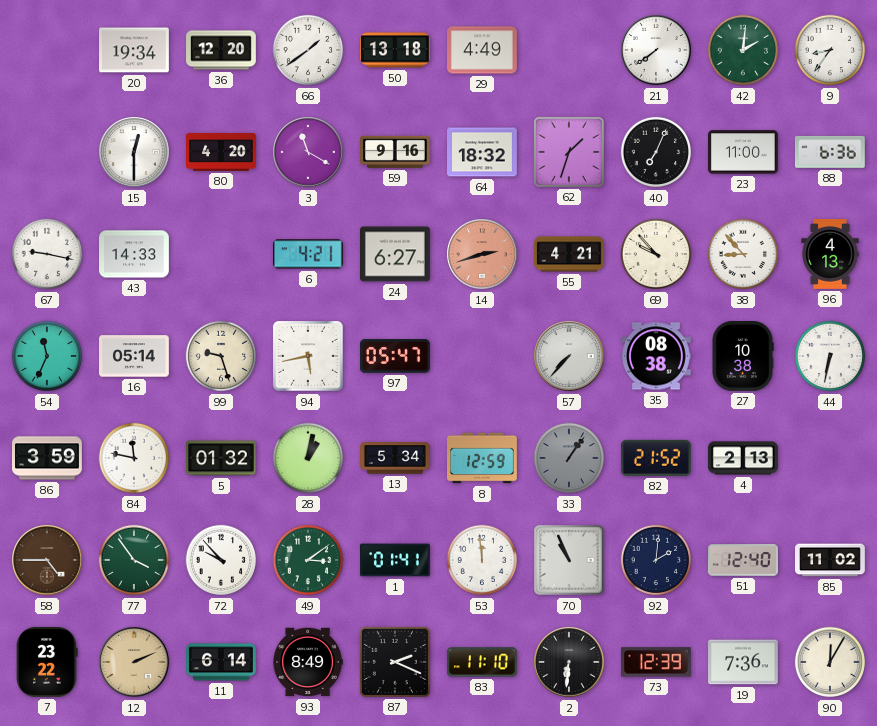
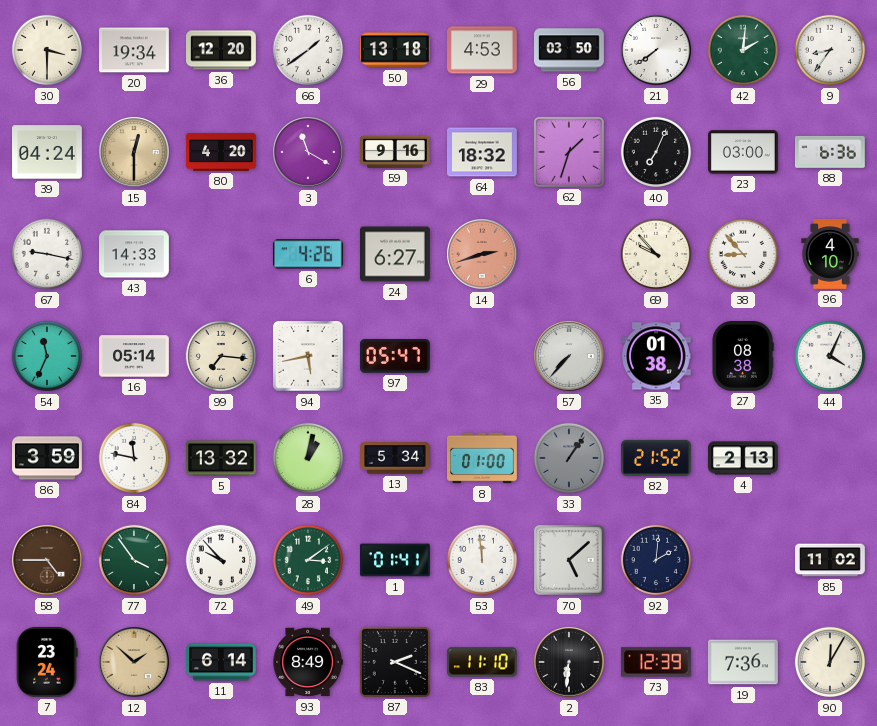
30: none -> 3:30
29: 4:49 -> 4:53
56: none -> 03:50
39: none -> 04:24
15 dial: white -> champagne
23: 11:00 -> 03:00
6: 4:21 -> 4:26
55: 4:21 -> none
96: 4:13 -> 4:10
99: 9:27 -> 7:16
35: 08:38 -> 01:38
27: 10:38 -> 08:38
44: 6:32 -> 4:04
5: 01:32 -> 13:32
8: 12:59 -> 01:00
70: 10:56 -> 5:08
51: 12:40 -> none
7: 23:22 -> 23:24
12: 2:11 -> 1:52
